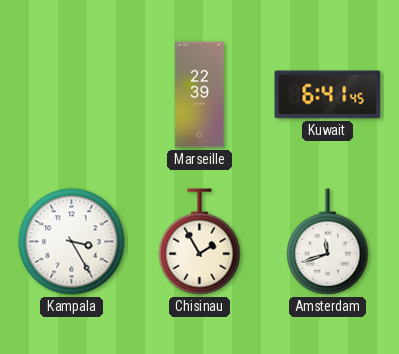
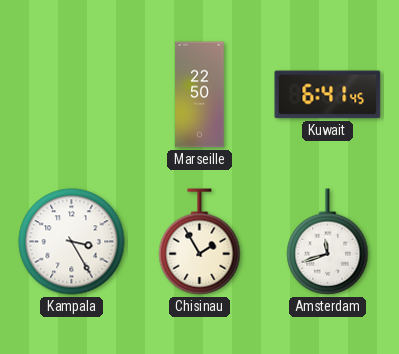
Marseille: 22:39 -> 22:50
